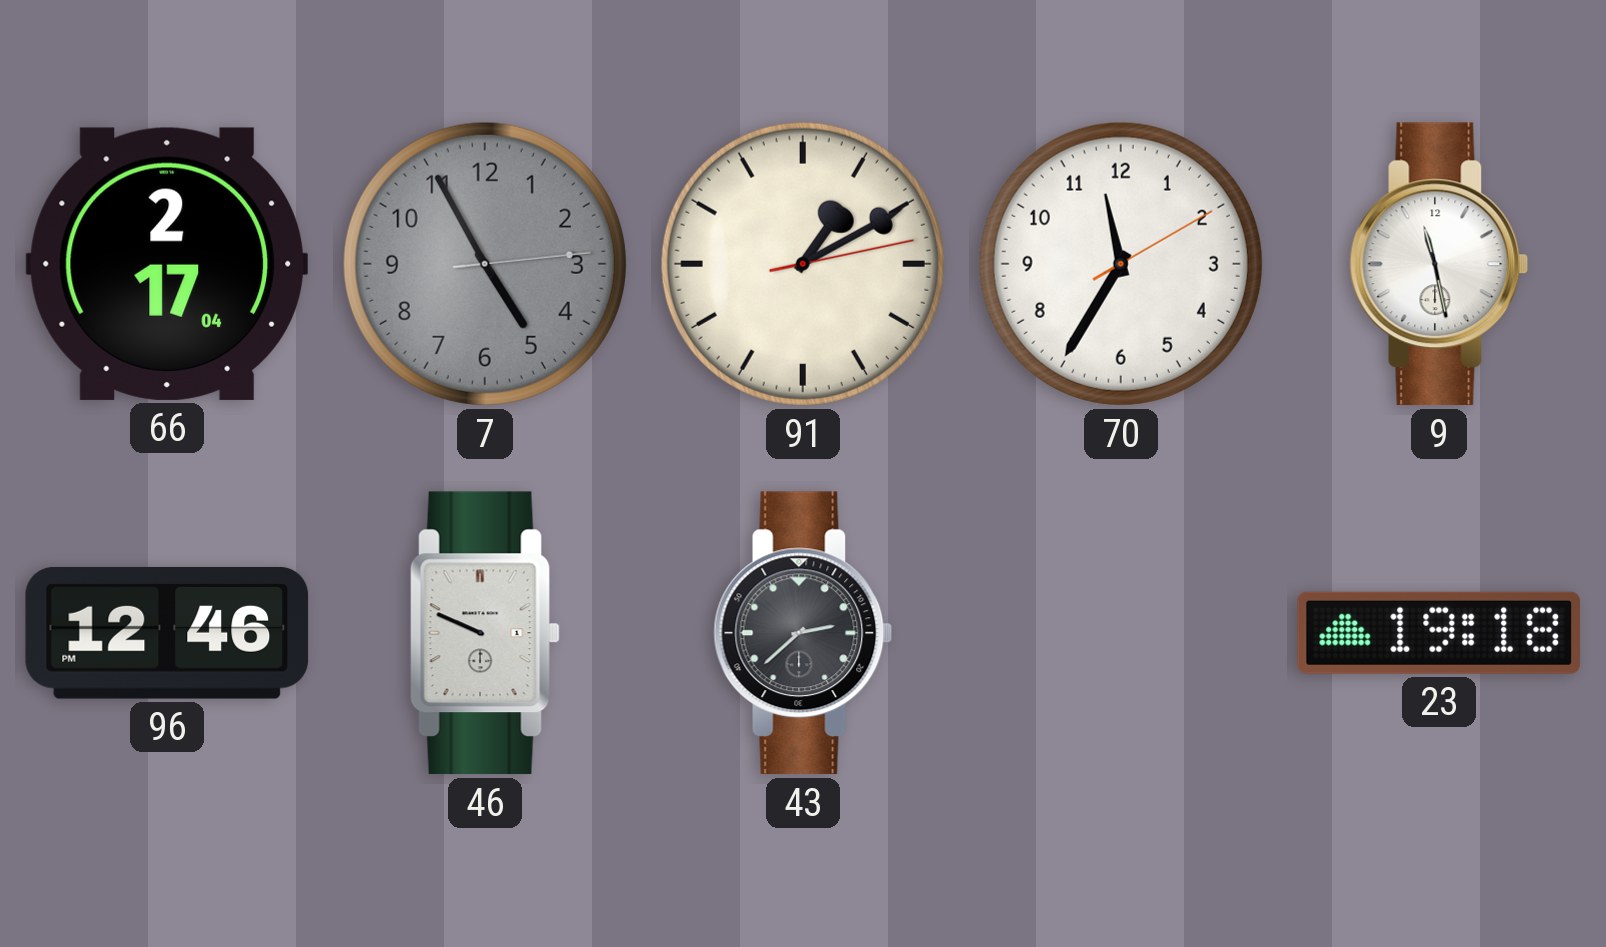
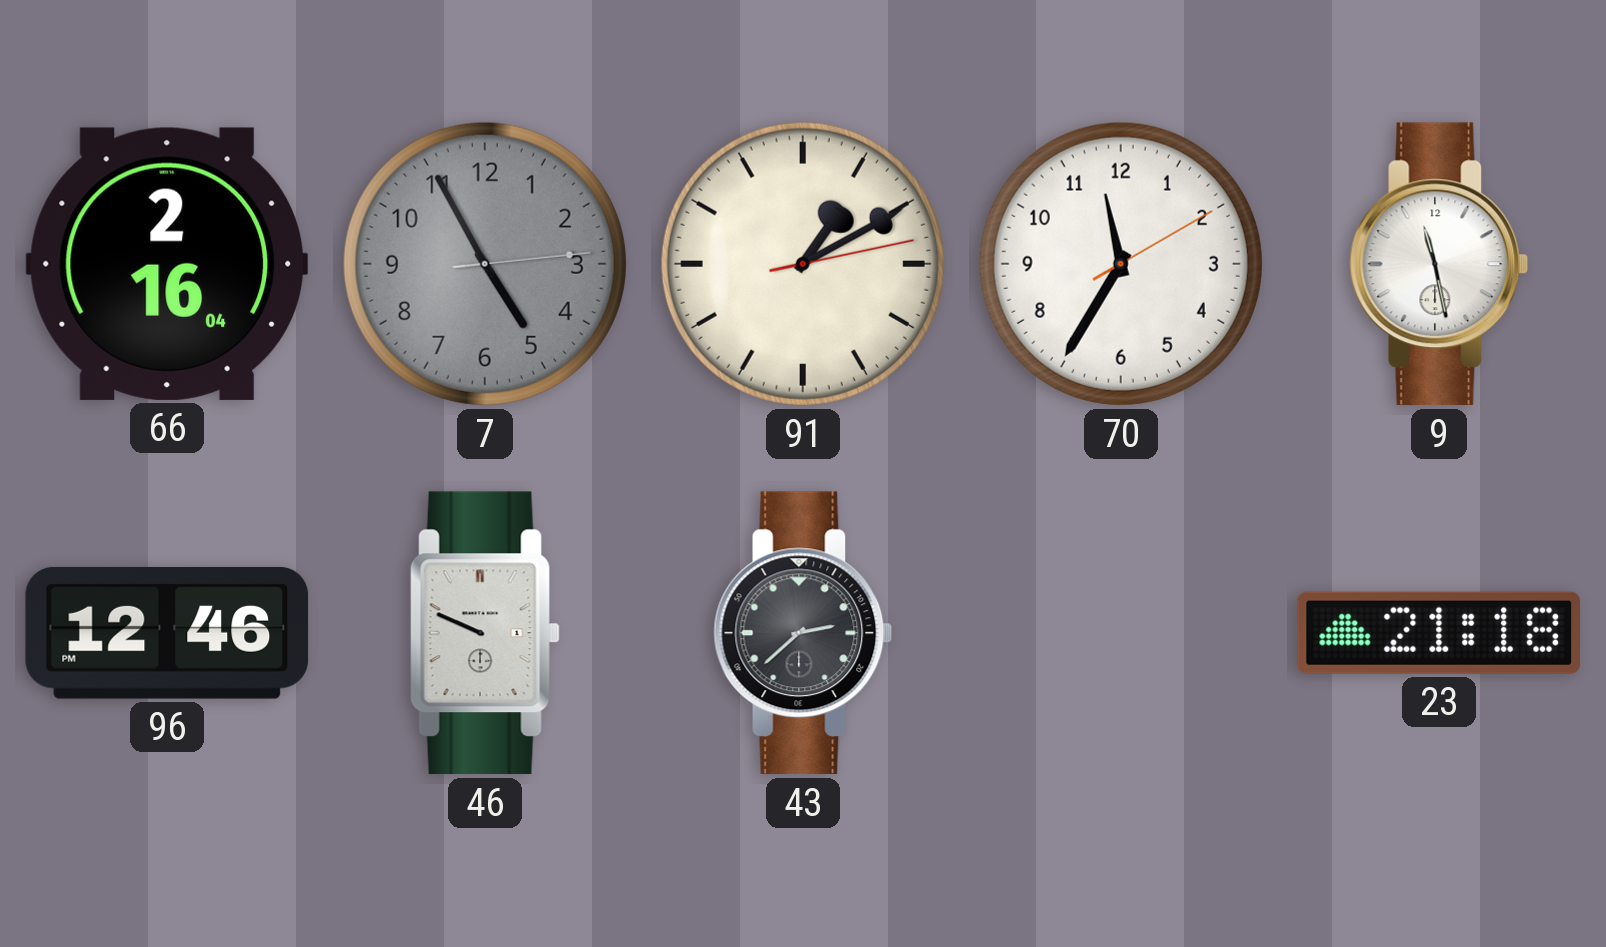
66: 2:17 -> 2:16
23: 19:18 -> 21:18
